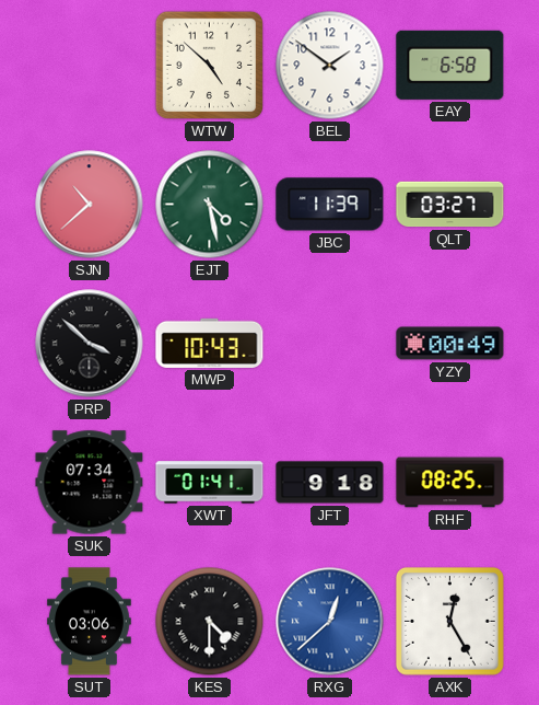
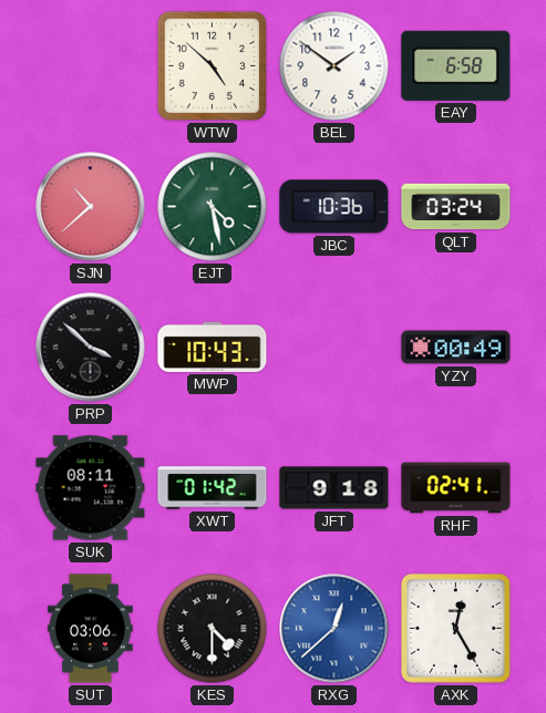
JBC: 11:39 -> 10:36
QLT: 03:27 -> 03:24
SUK: 07:34 -> 08:11
XWT: 01:41 -> 01:42
RHF: 08:25 -> 02:41
